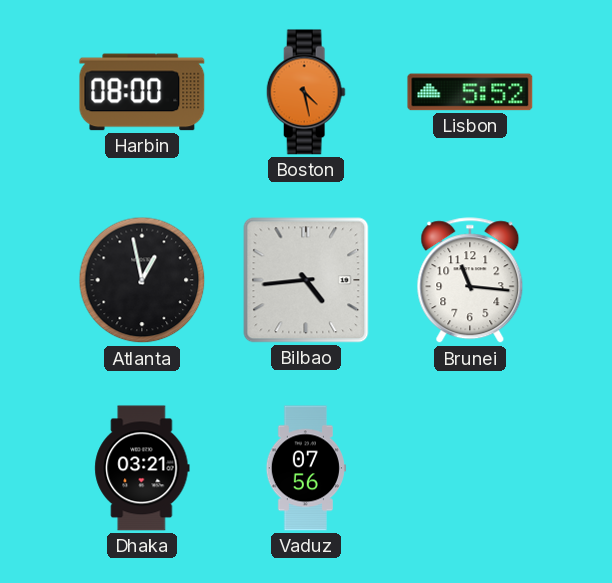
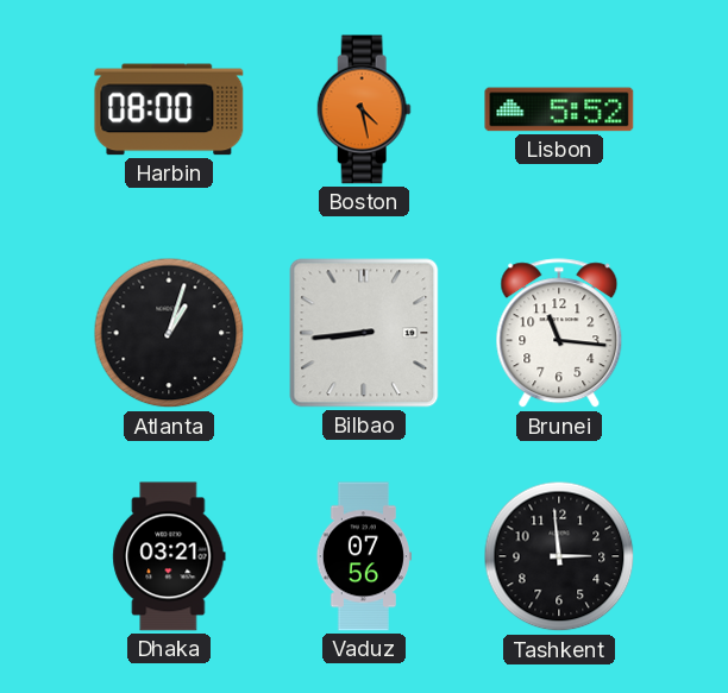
Atlanta: 12:58 -> 1:03
Bilbao: 4:44 -> 8:44
Tashkent: none -> 2:59
